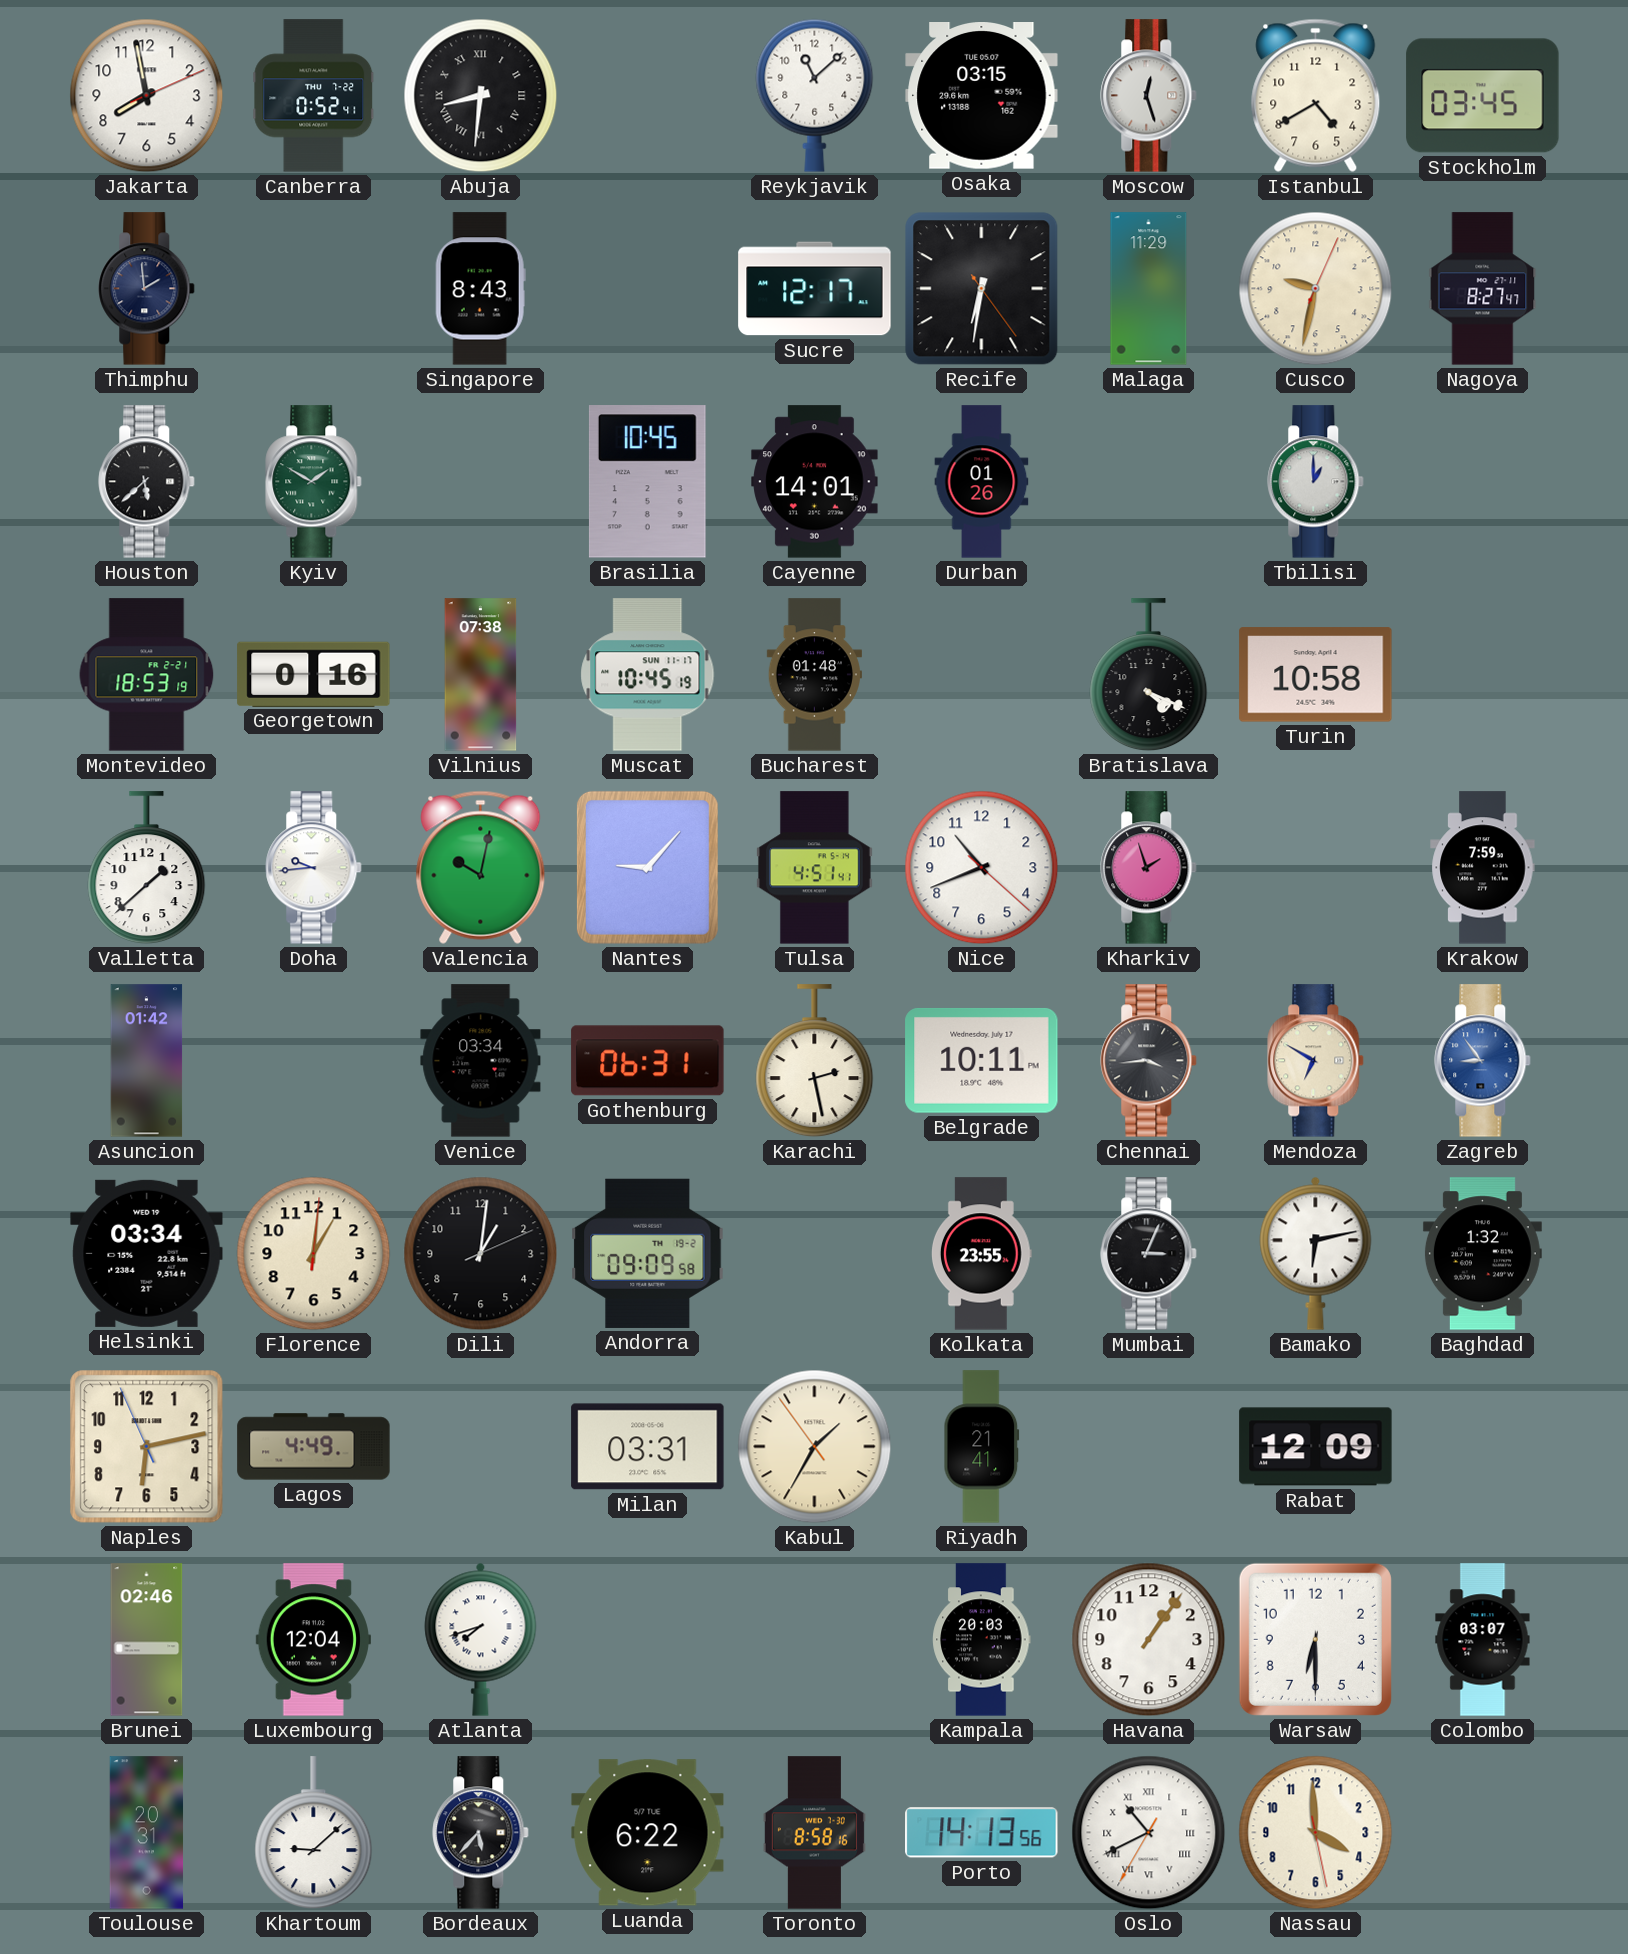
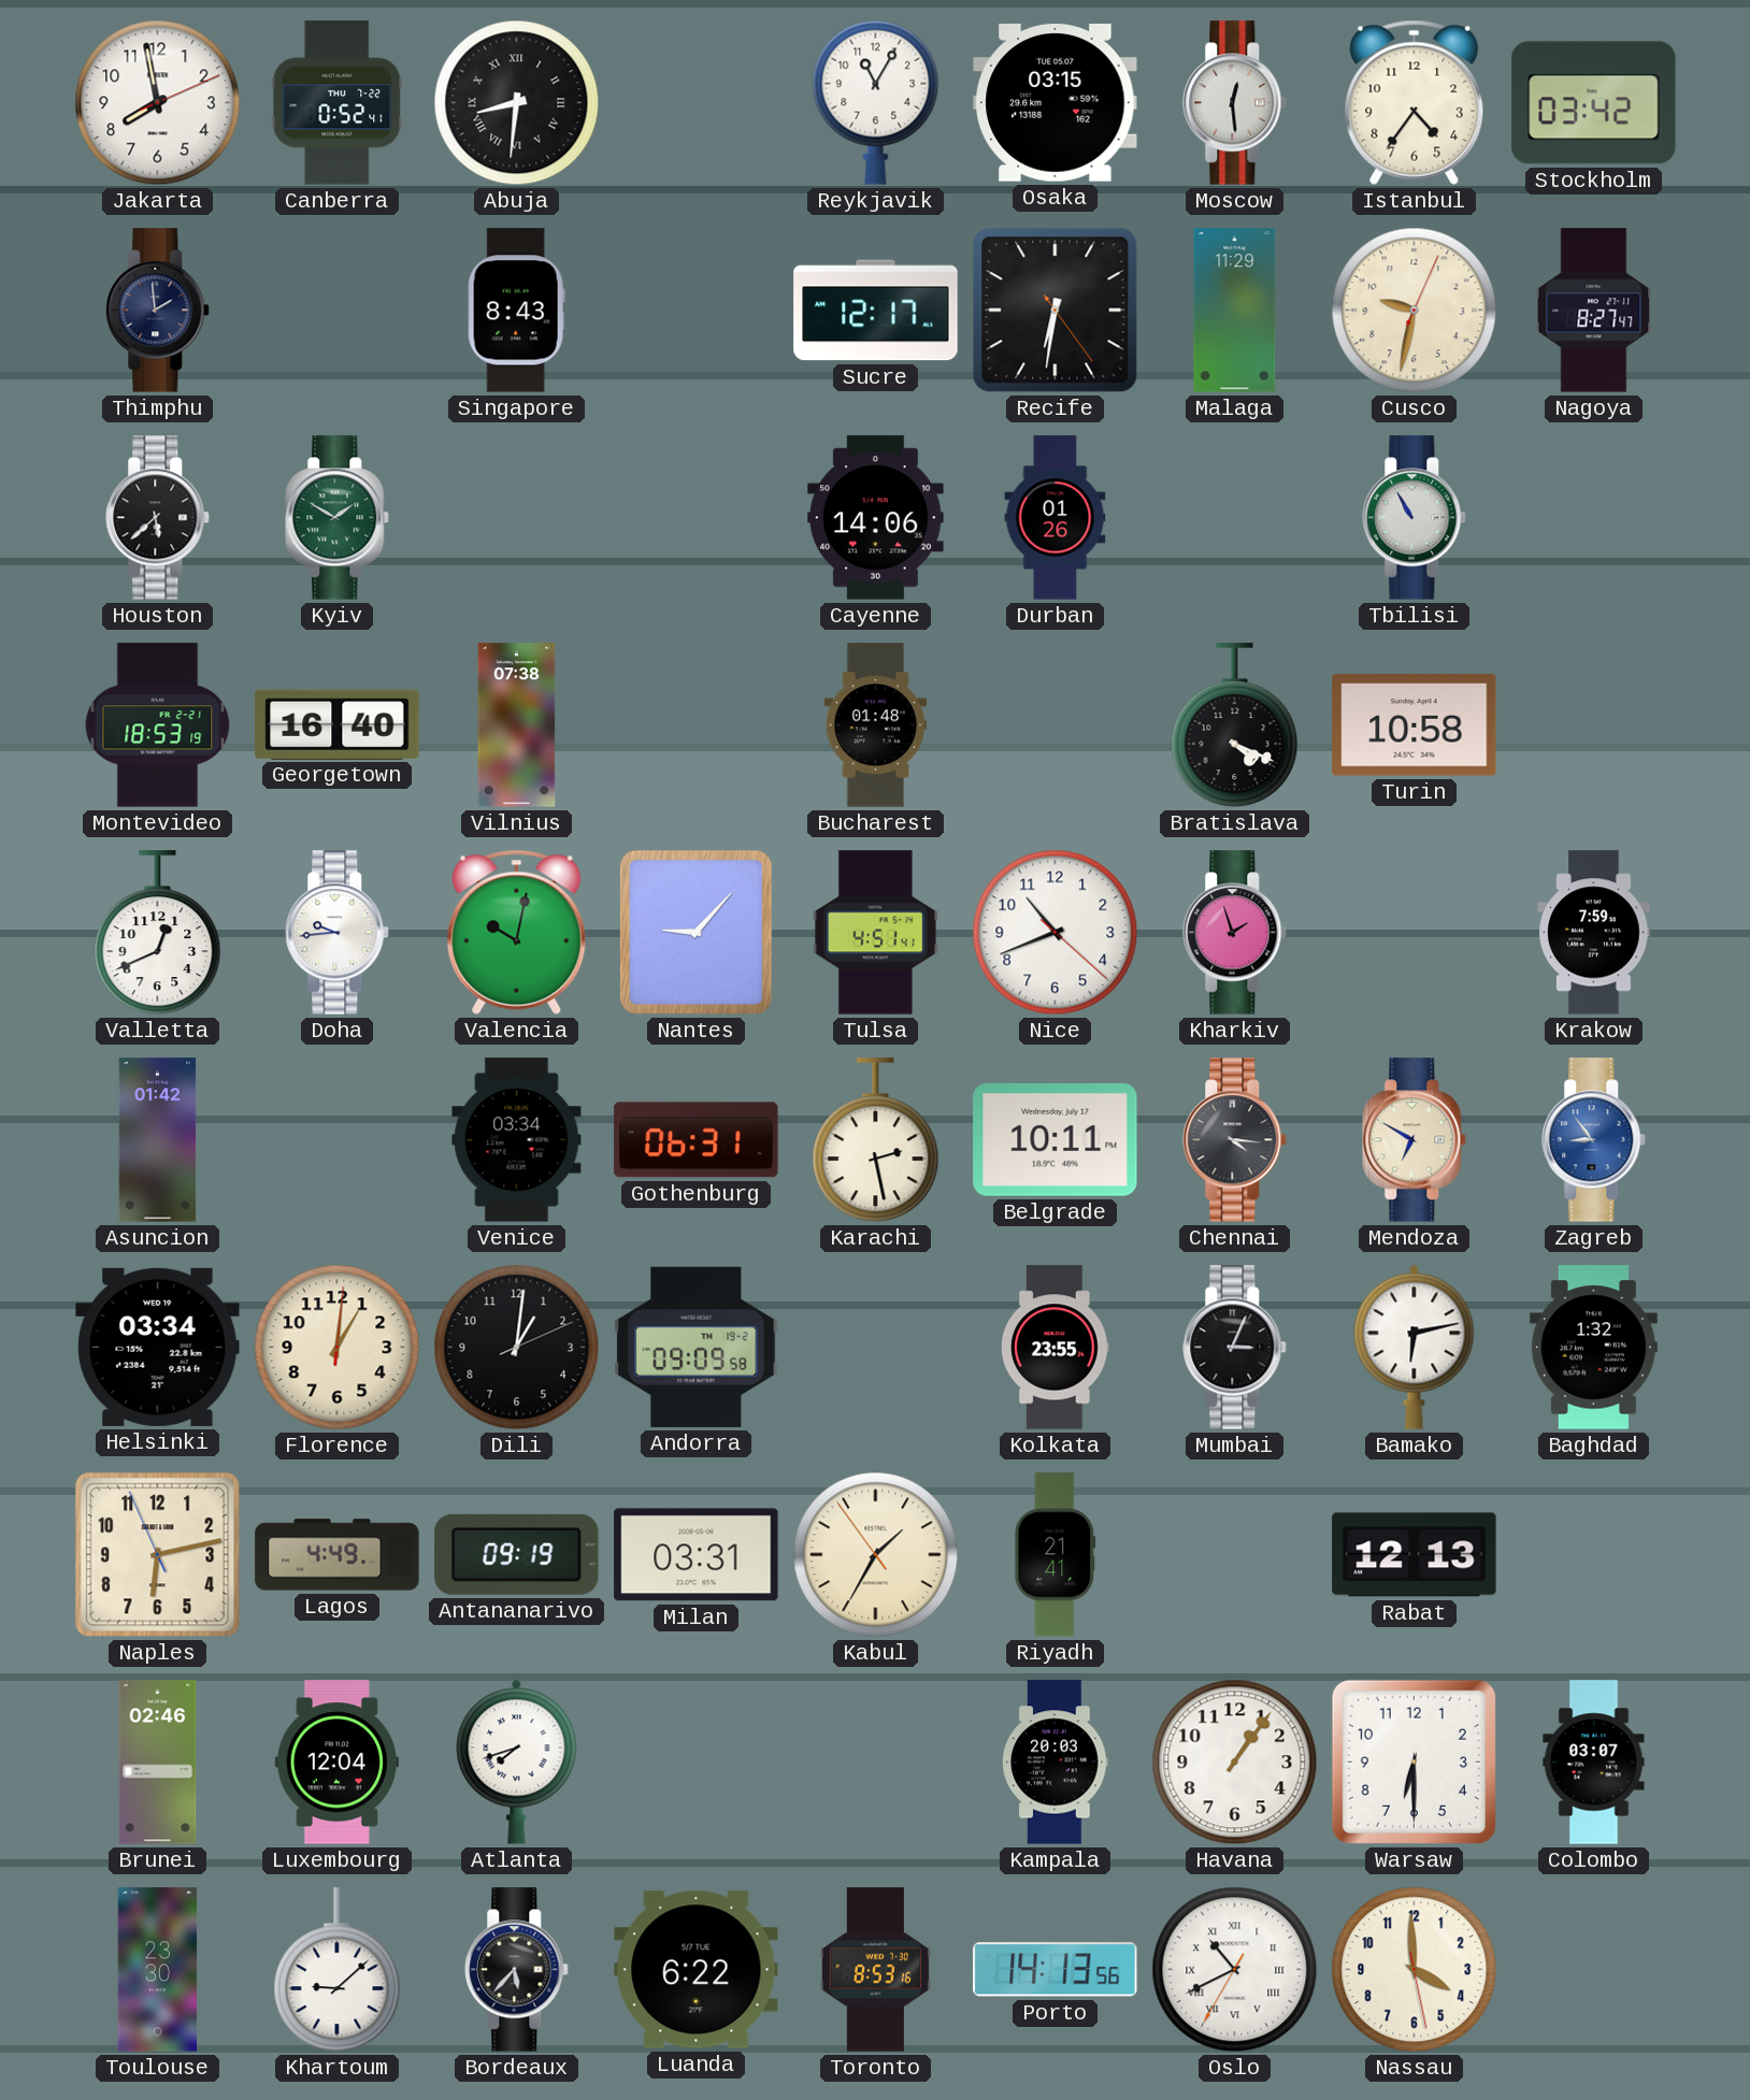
Reykjavik: 11:08 -> 11:05
Moscow: 12:27 -> 12:29
Istanbul: 4:40 -> 4:36
Stockholm: 03:45 -> 03:42
Brasilia: 10:45 -> none
Cayenne: 14:01 -> 14:06
Tbilisi: 1:00 -> 10:55
Georgetown: 0:16 -> 16:40
Muscat: 10:45 -> none
Valletta: 1:38 -> 12:41
Chennai: 3:44 -> 4:16
Antananarivo: none -> 09:19
Rabat: 12:09 -> 12:13
Toulouse: 20:31 -> 23:30
Toronto: 8:58 -> 8:53
